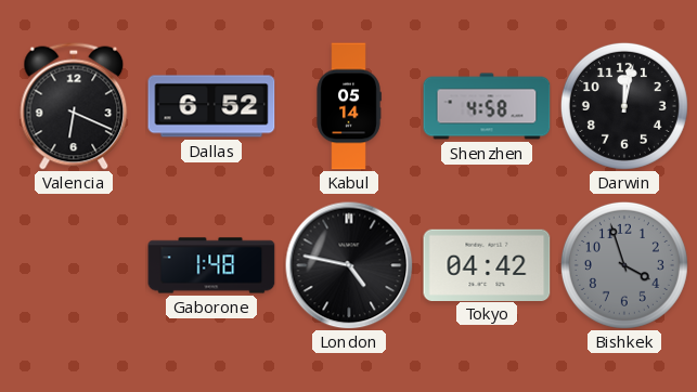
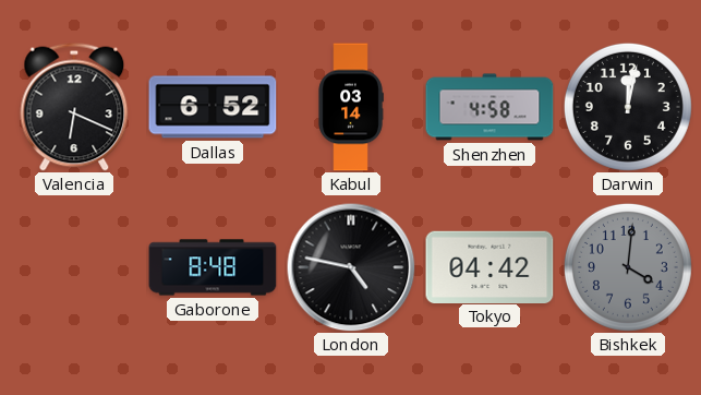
Kabul: 05:14 -> 03:14
Gaborone: 1:48 -> 8:48
Bishkek: 3:57 -> 4:01
